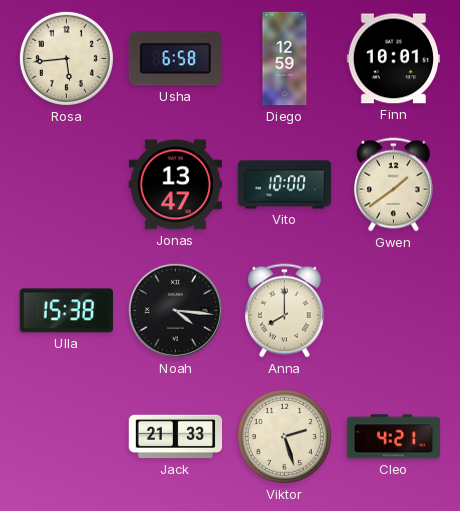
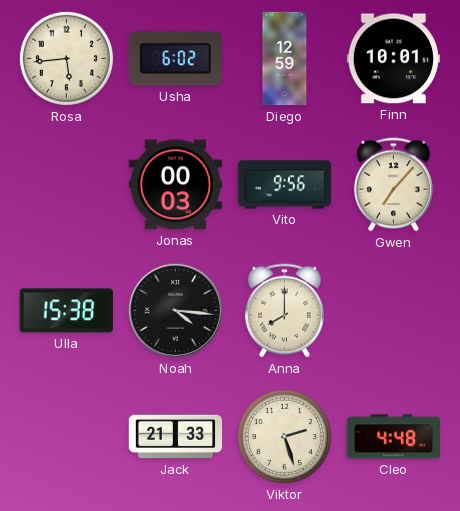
Usha: 6:58 -> 6:02
Jonas: 13:47 -> 00:03
Vito: 10:00 -> 9:56
Gwen: 1:39 -> 7:07
Cleo: 4:21 -> 4:48
